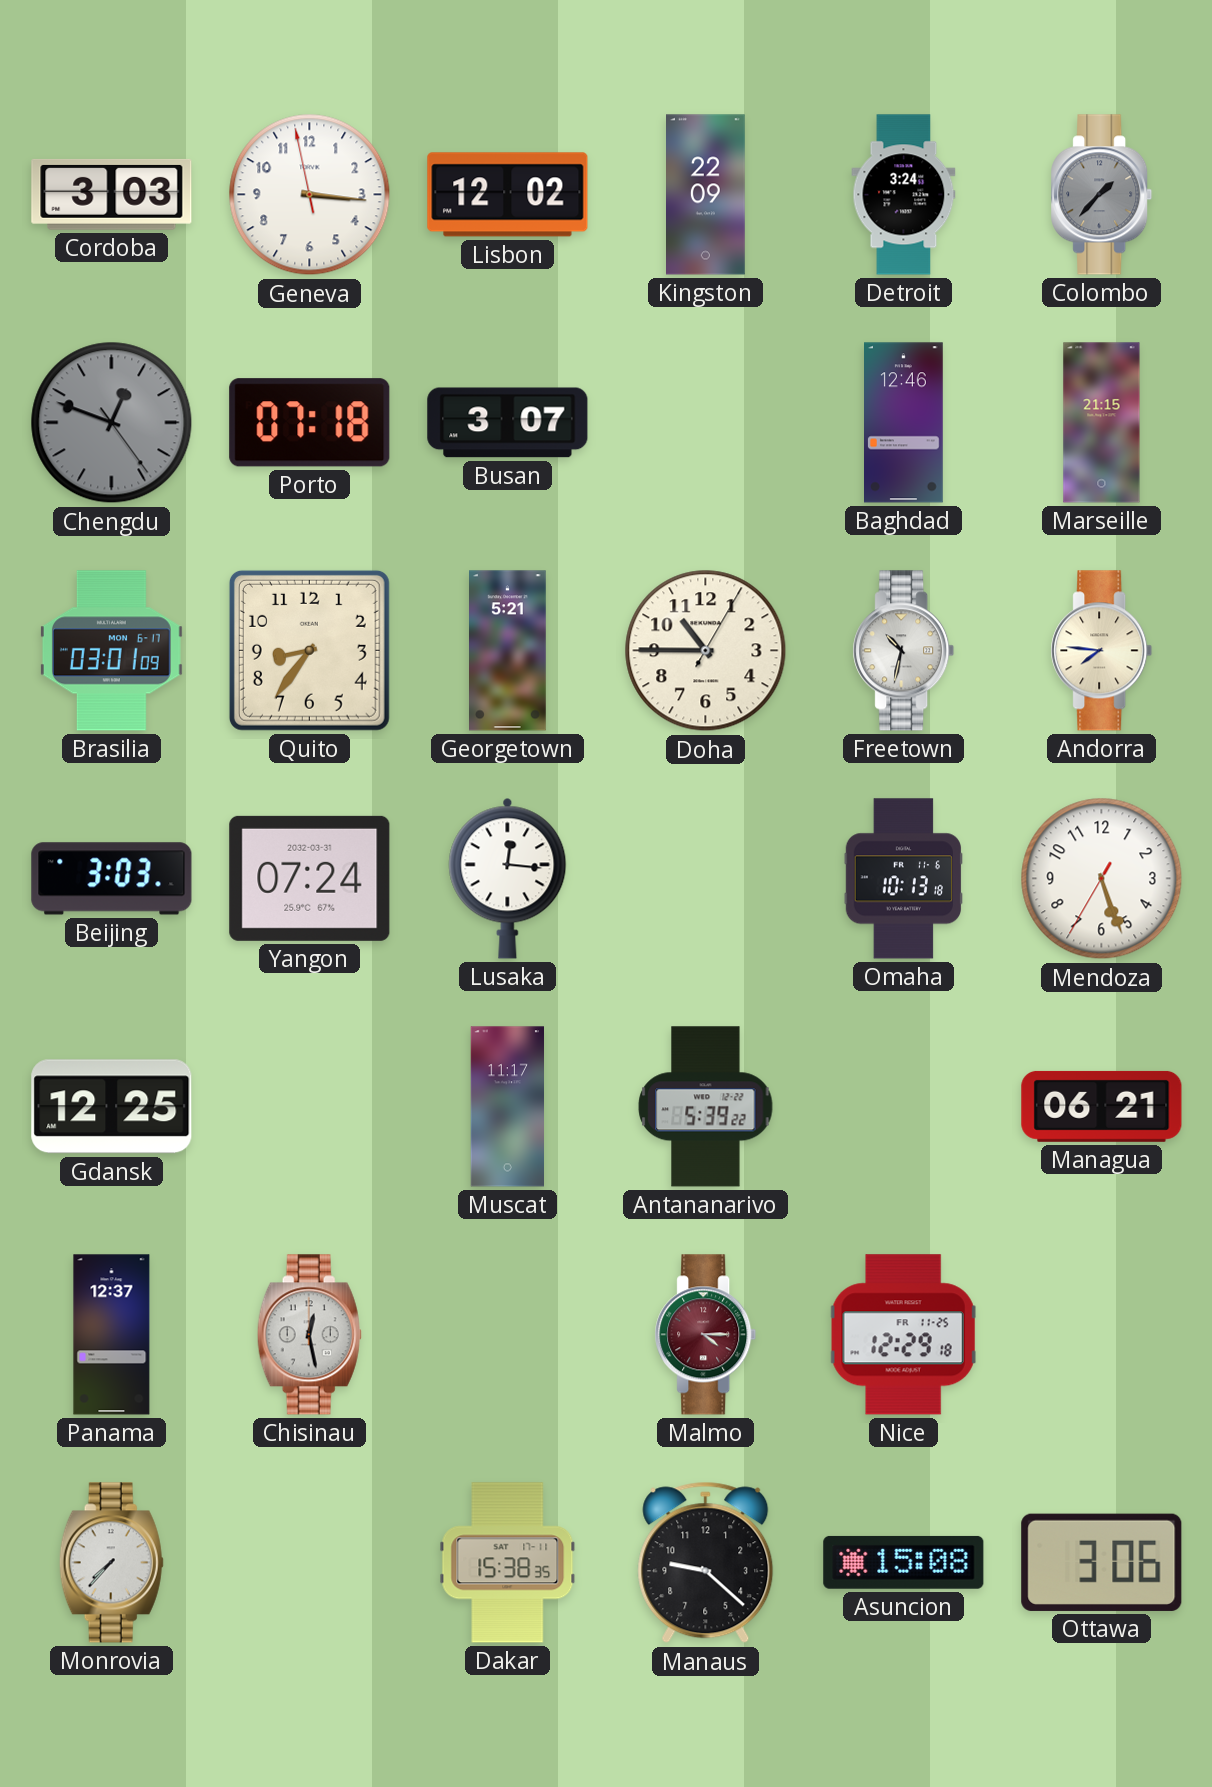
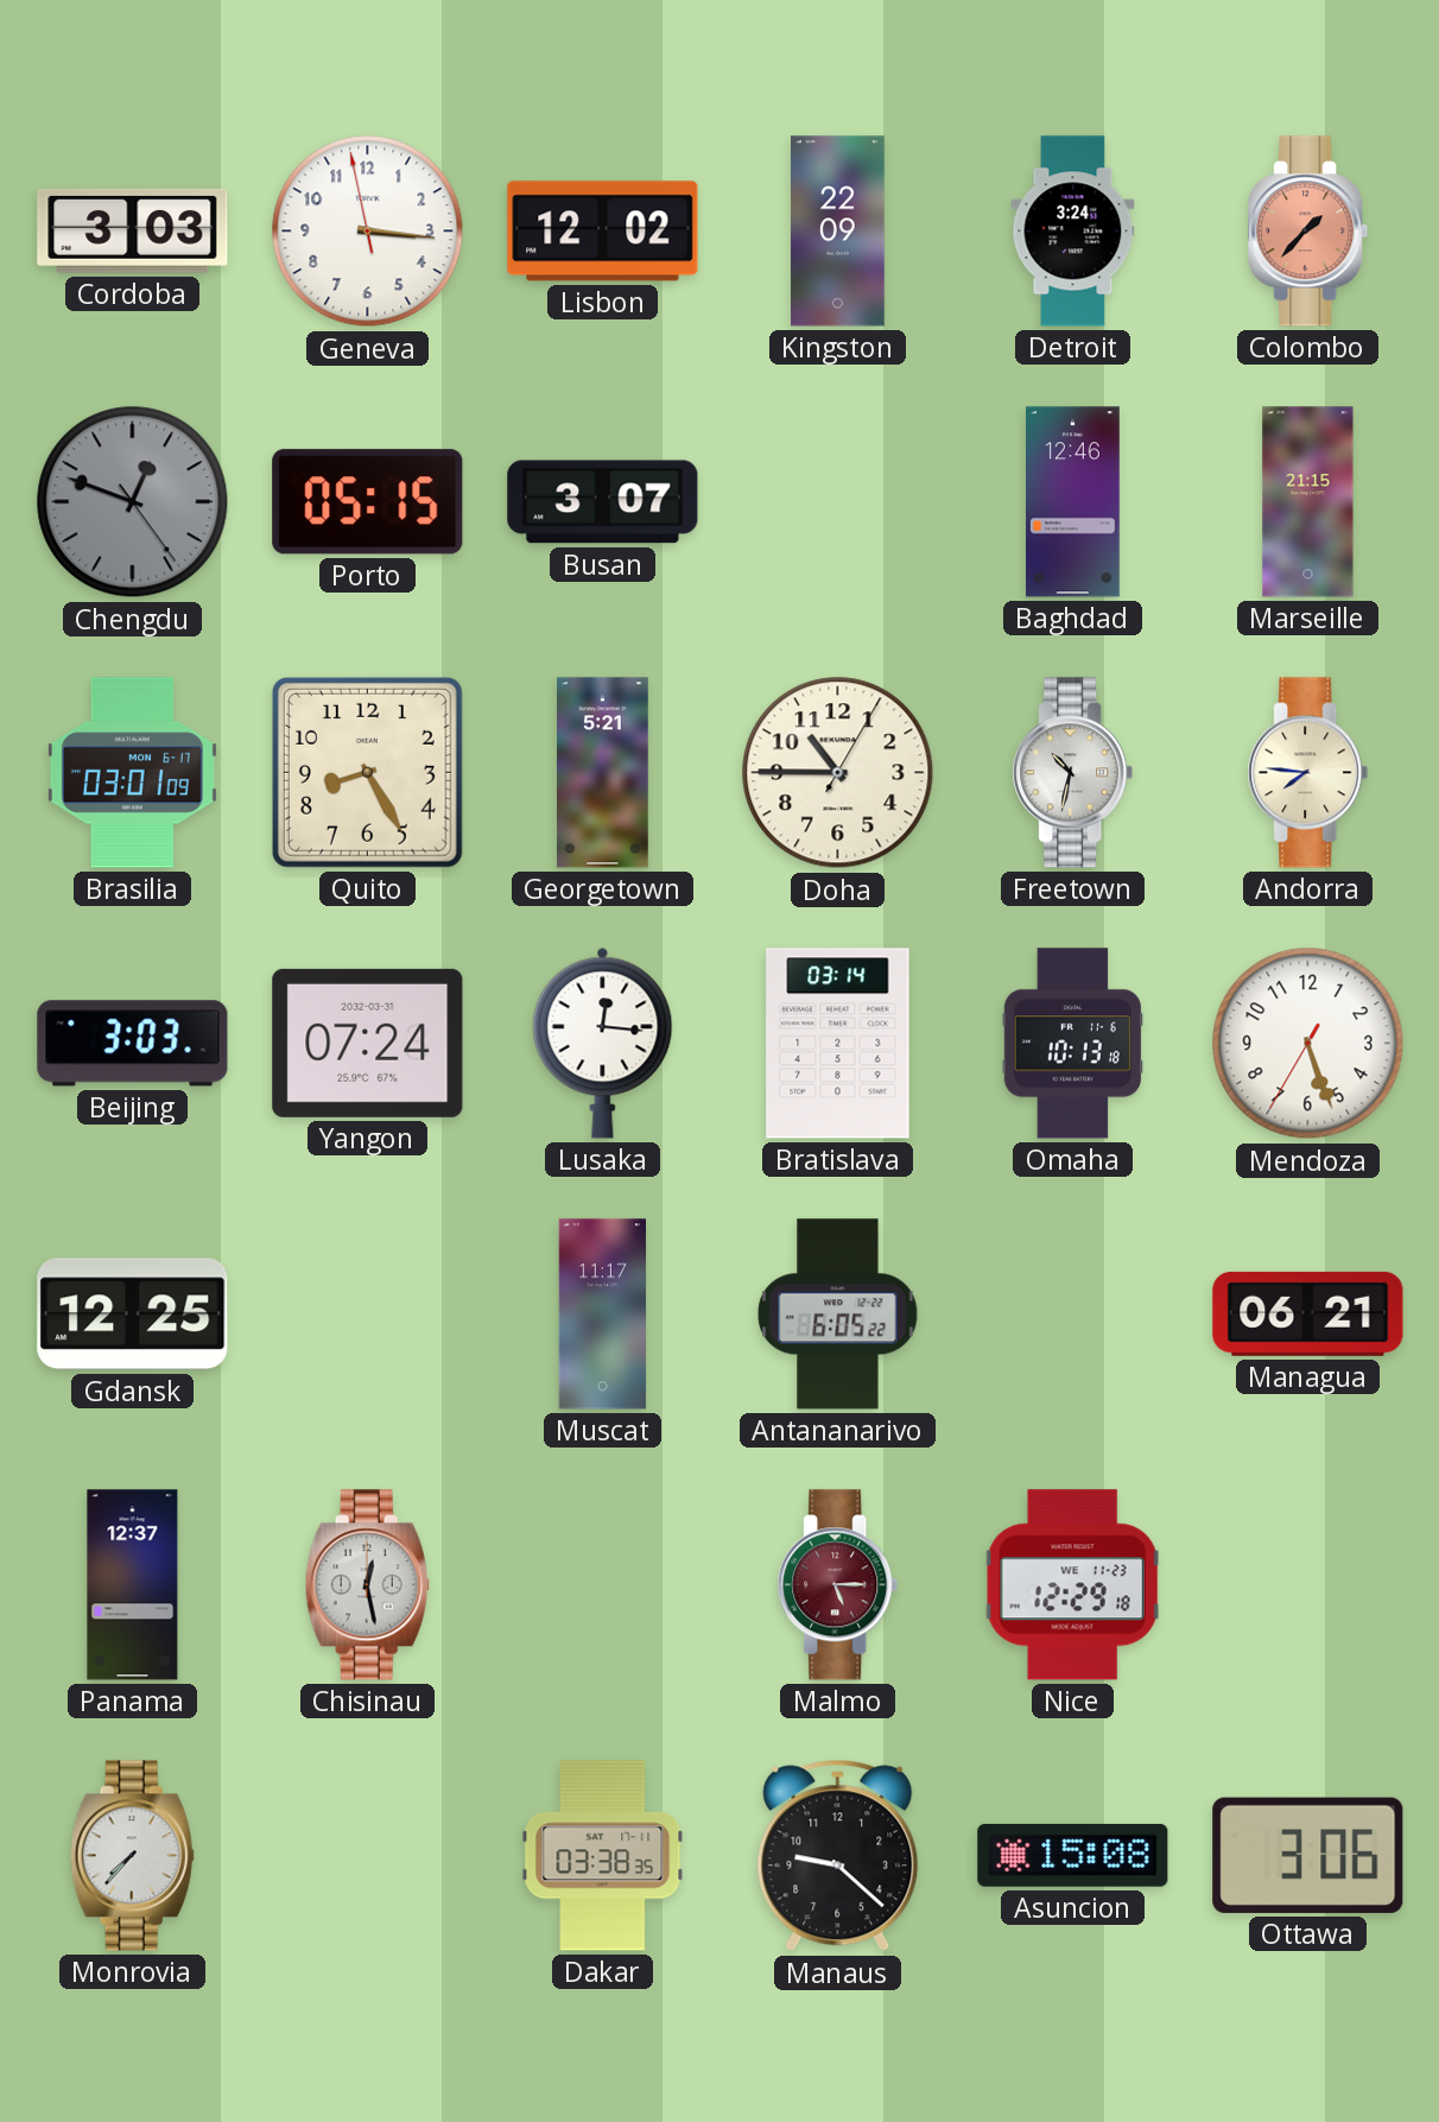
Colombo dial: grey -> salmon
Porto: 07:18 -> 05:15
Quito: 8:36 -> 8:25
Bratislava: none -> 03:14
Antananarivo: 5:39 -> 6:05
Malmo: 4:15 -> 5:15
Nice date: FR 11-25 -> WE 11-23
Dakar: 15:38 -> 03:38
